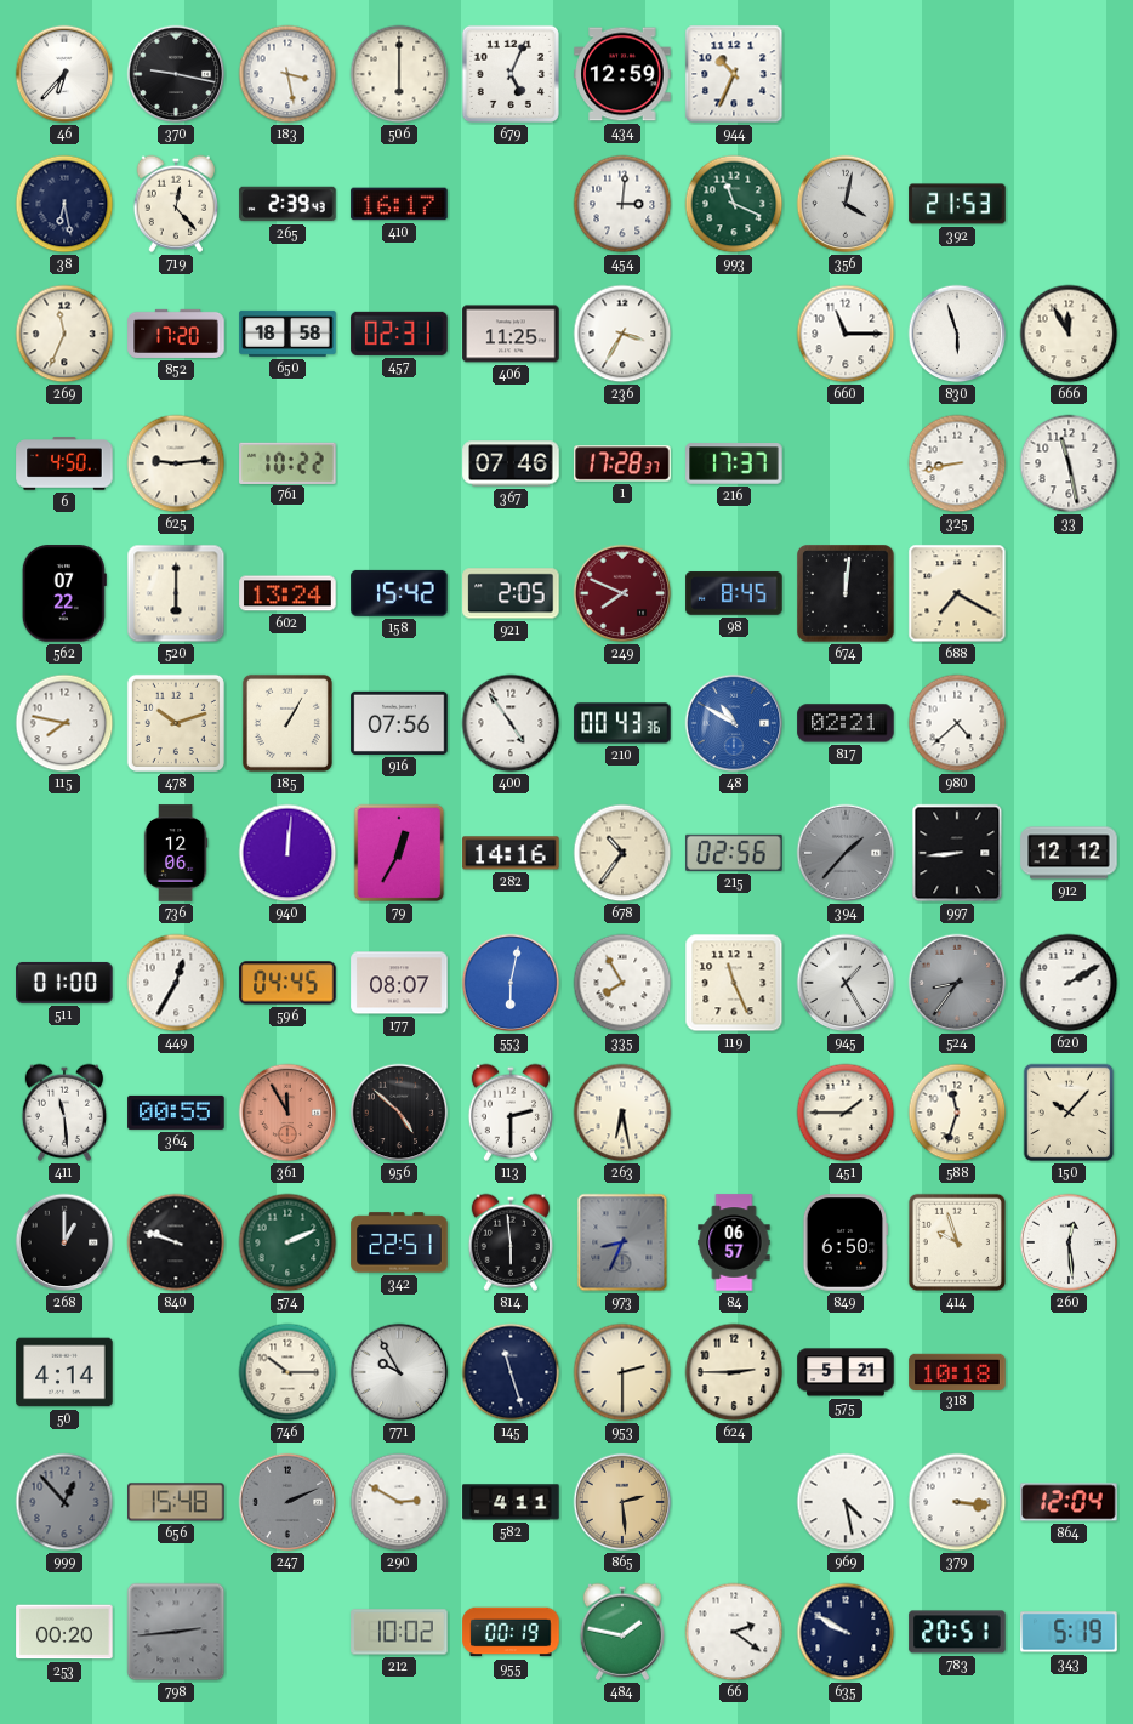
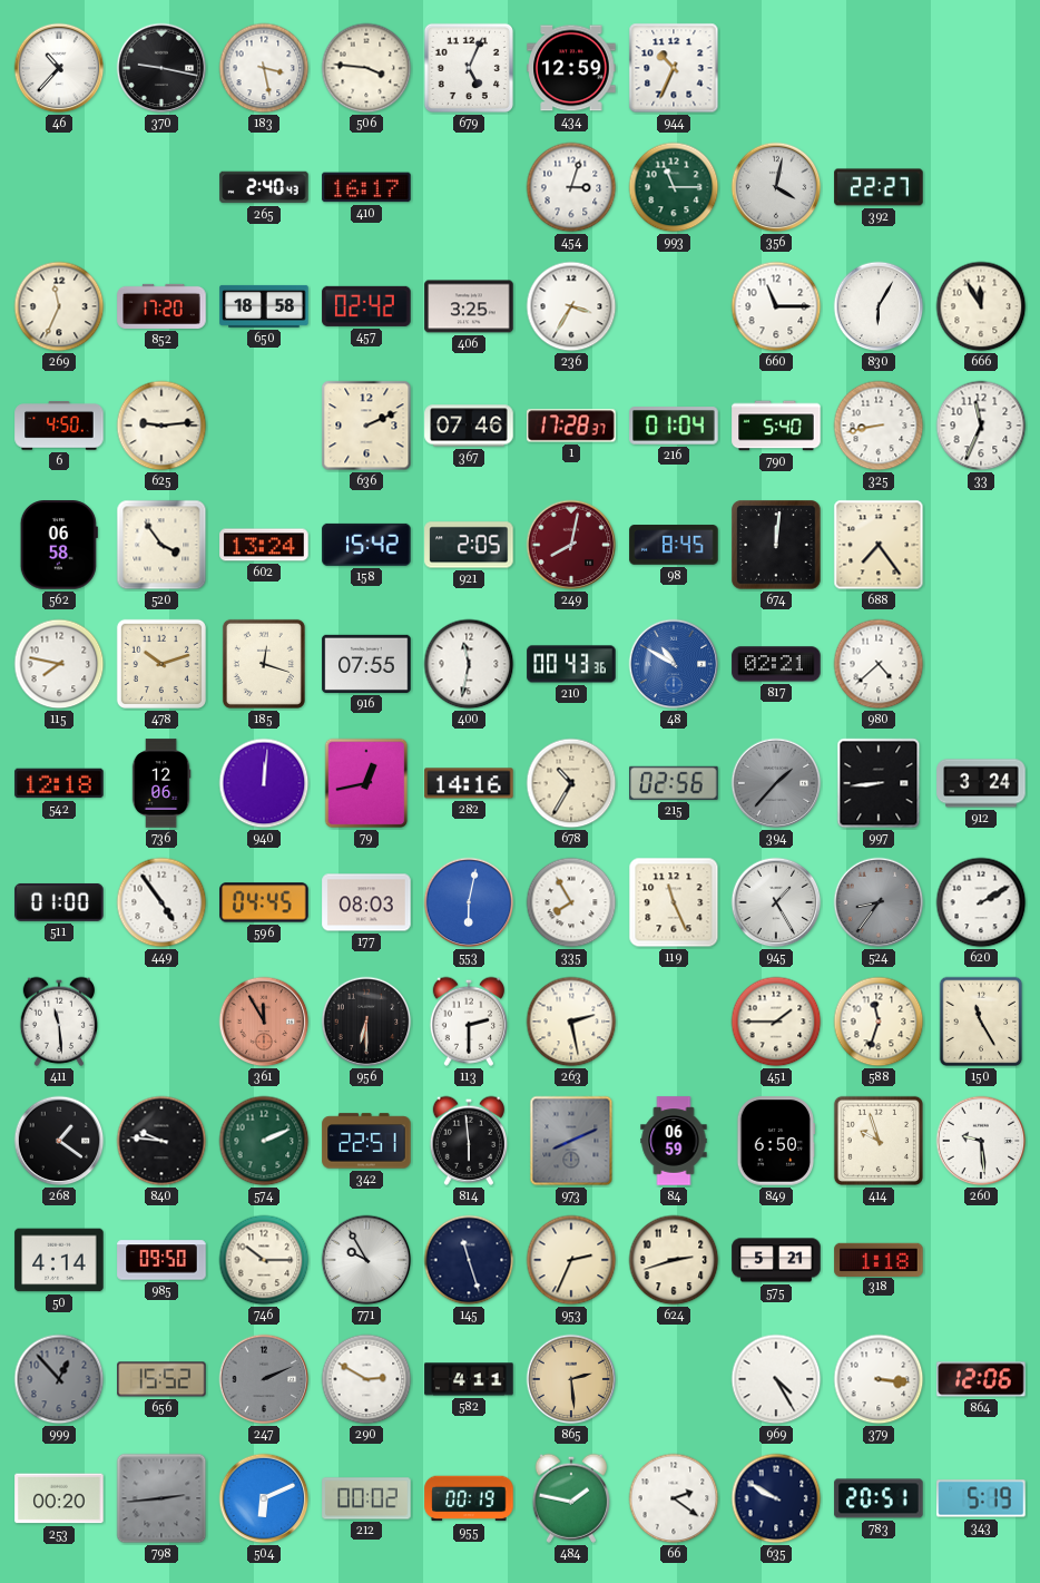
46: 6:37 -> 10:37
506: 6:00 -> 3:46
38: 6:28 -> none
719: 12:23 -> none
265: 2:39 -> 2:40
454: 3:01 -> 3:03
993: 11:19 -> 11:15
392: 21:53 -> 22:27
457: 02:31 -> 02:42
406: 11:25 -> 3:25
830: 5:57 -> 6:05
761: 10:22 -> none
636: none -> 2:11
216: 17:37 -> 01:04
790: none -> 5:40
33: 11:28 -> 11:34
562: 07:22 -> 06:58
520: 6:00 -> 3:54
249: 7:49 -> 8:02
688: 7:20 -> 7:24
185: 1:05 -> 12:18
916: 07:56 -> 07:55
400: 4:54 -> 11:32
542: none -> 12:18
79: 12:35 -> 12:43
678: 10:36 -> 10:35
912: 12:12 -> 3:24
449: 12:35 -> 4:54
177: 08:07 -> 08:03
364: 00:55 -> none
956: 4:52 -> 6:30
263: 6:28 -> 2:28
150: 10:07 -> 11:25
268: 1:00 -> 1:21
840: 9:48 -> 9:46
973: 8:34 -> 8:11
84: 06:57 -> 06:59
260: 12:29 -> 9:29
985: none -> 09:50
953: 2:30 -> 2:34
624: 2:45 -> 2:42
318: 10:18 -> 1:18
656: 15:48 -> 15:52
969: 4:28 -> 4:25
864: 12:04 -> 12:06
504: none -> 6:11
212: 10:02 -> 00:02
